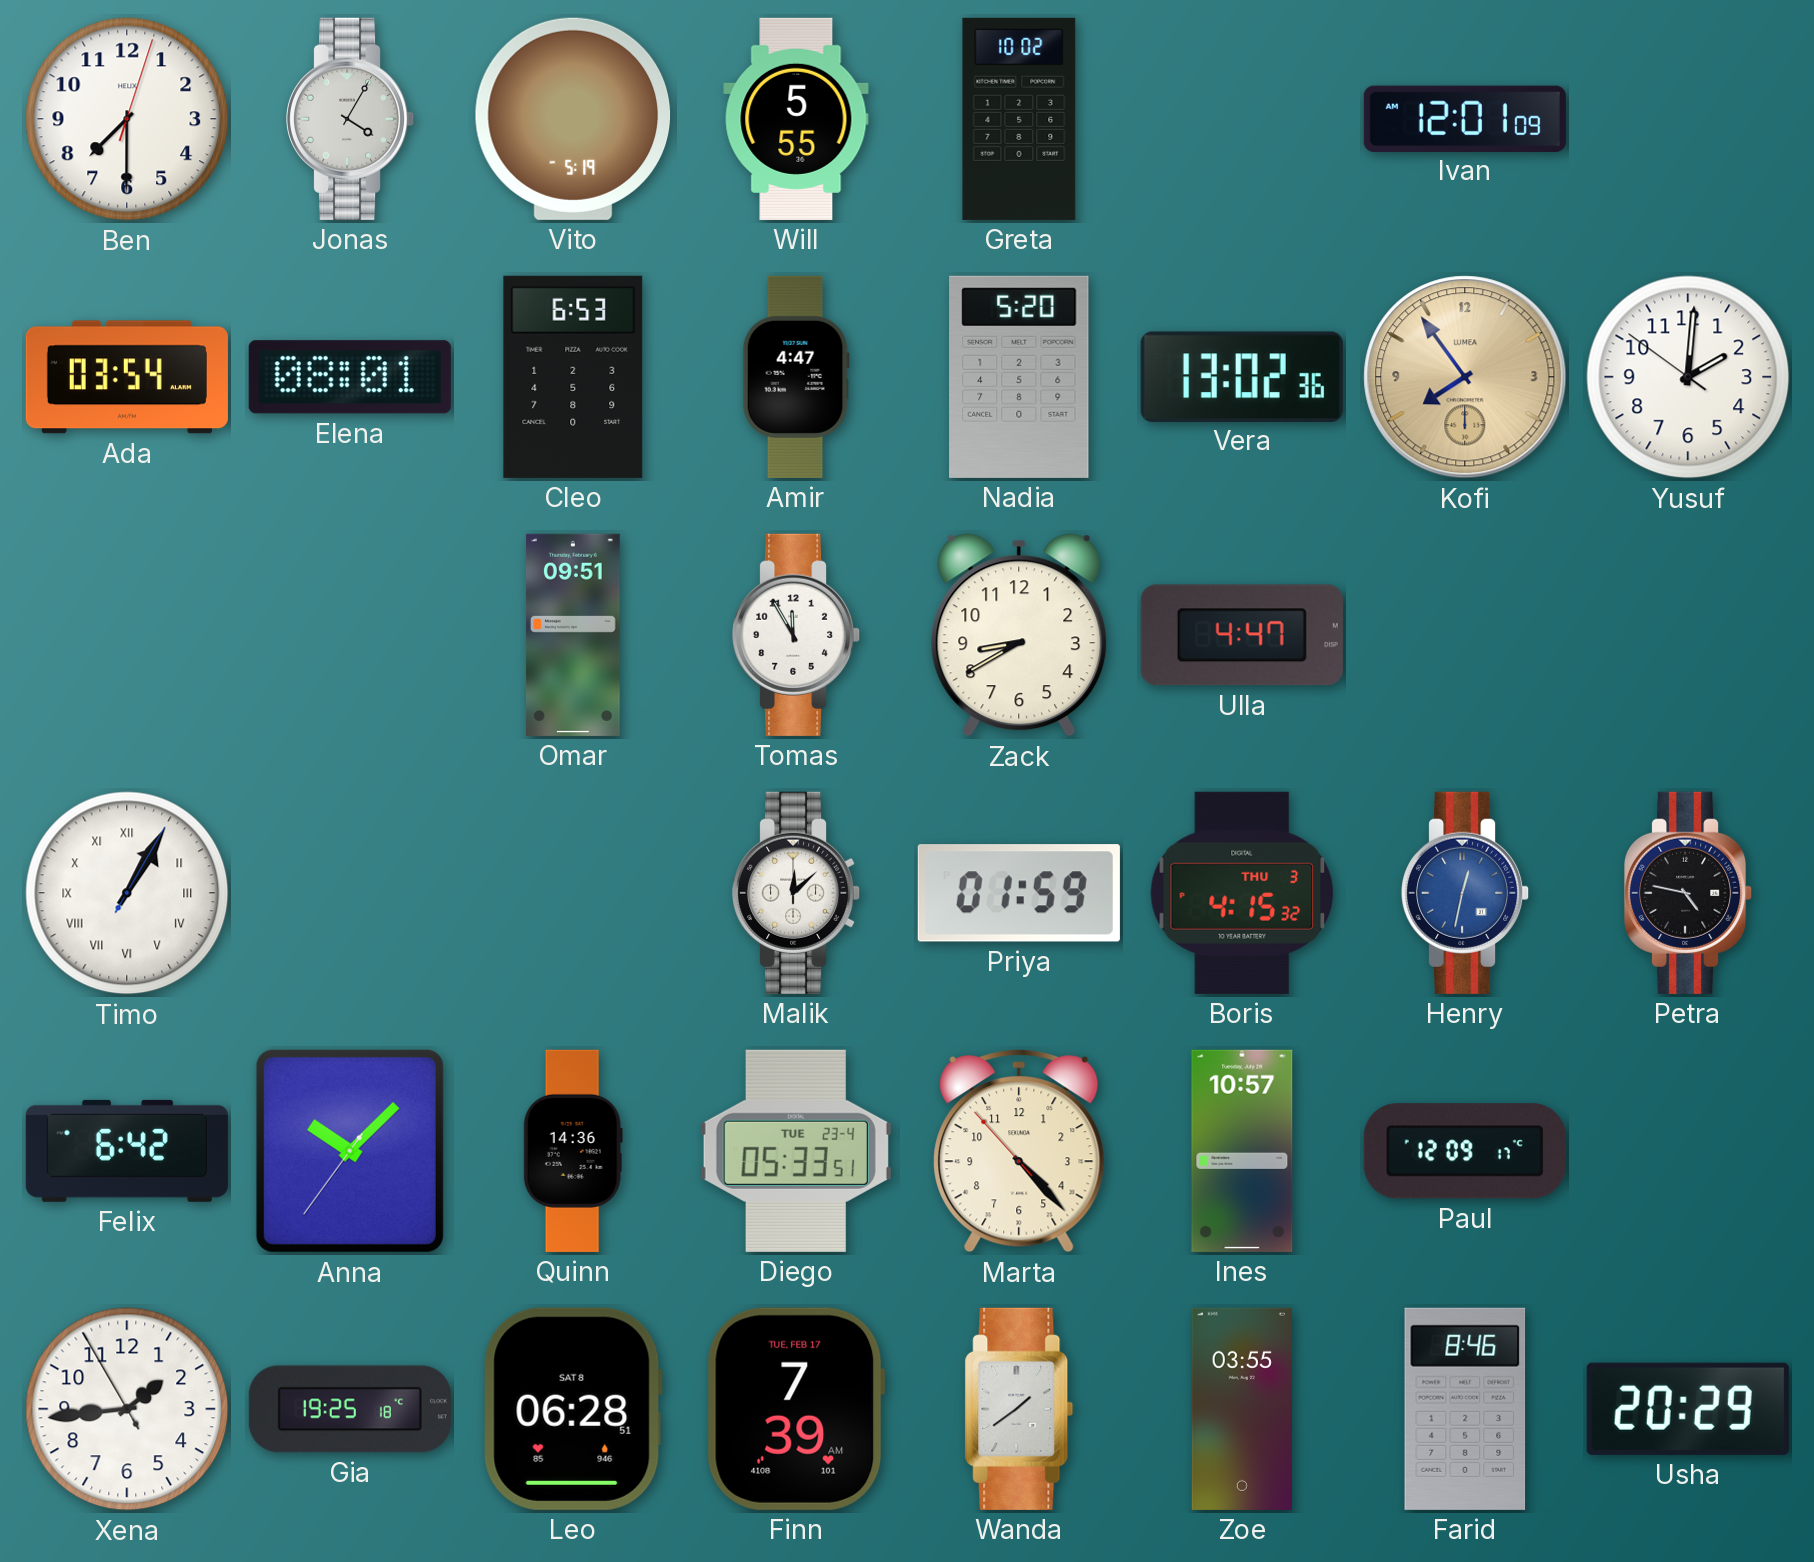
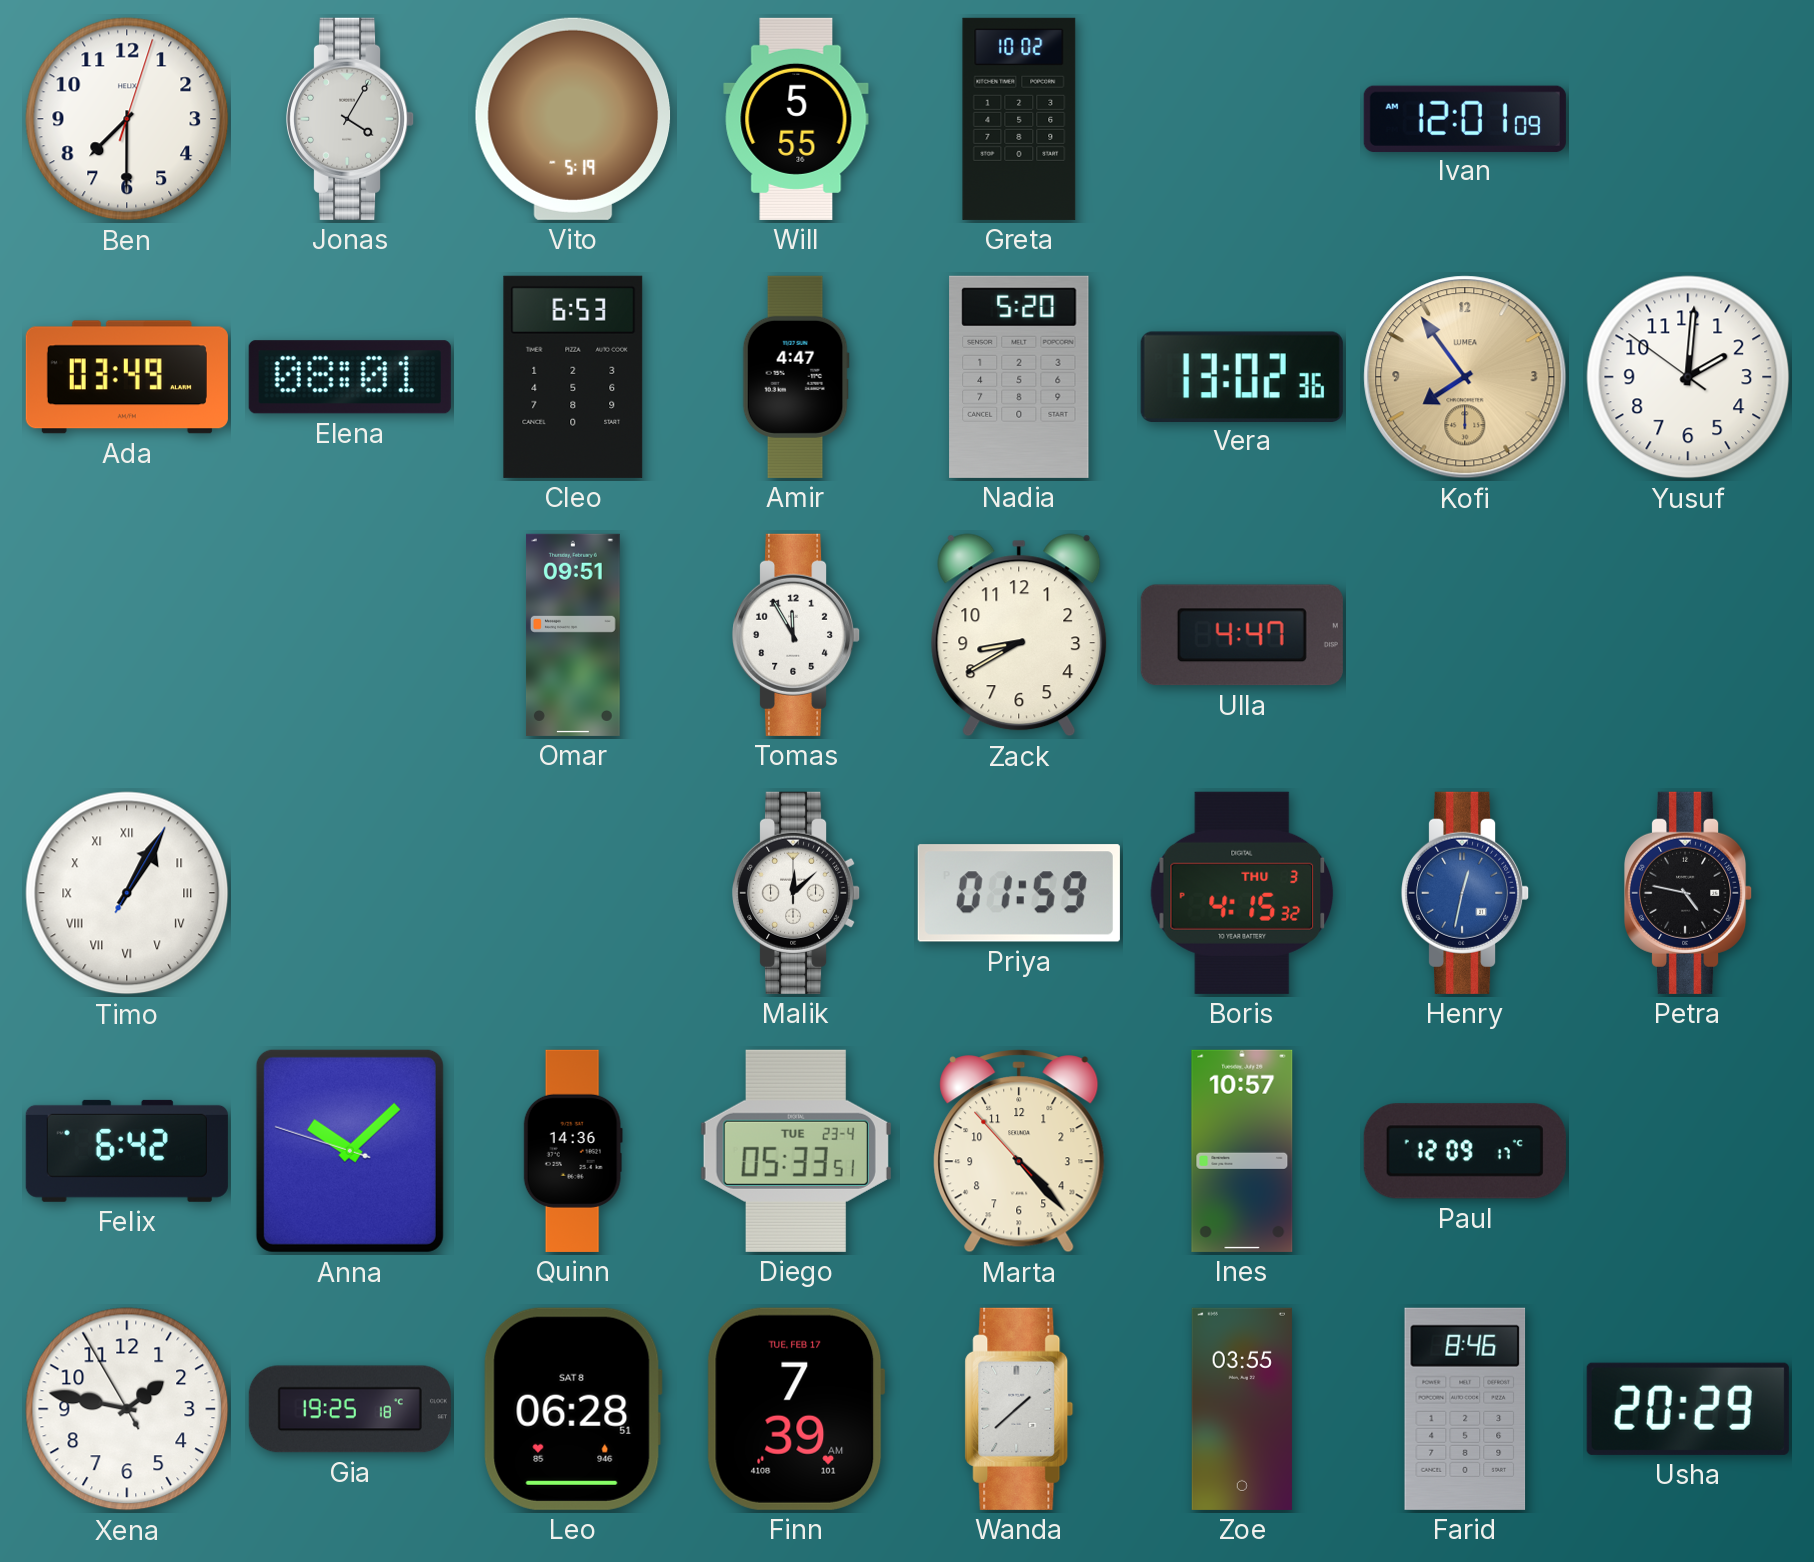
Ada: 03:54 -> 03:49
Anna: 10:07:36 -> 10:07:48
Xena: 1:43 -> 1:46
Wanda: 1:39 -> 1:38
